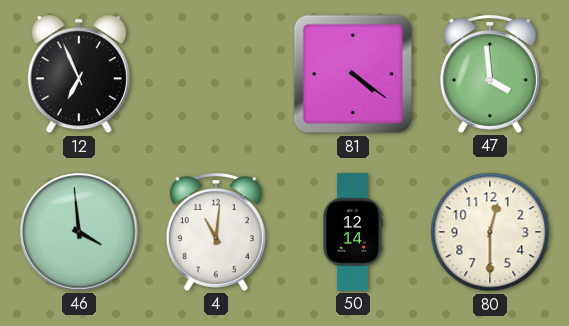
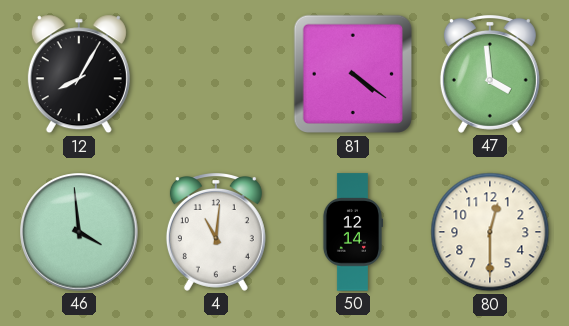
12: 6:56 -> 8:05
